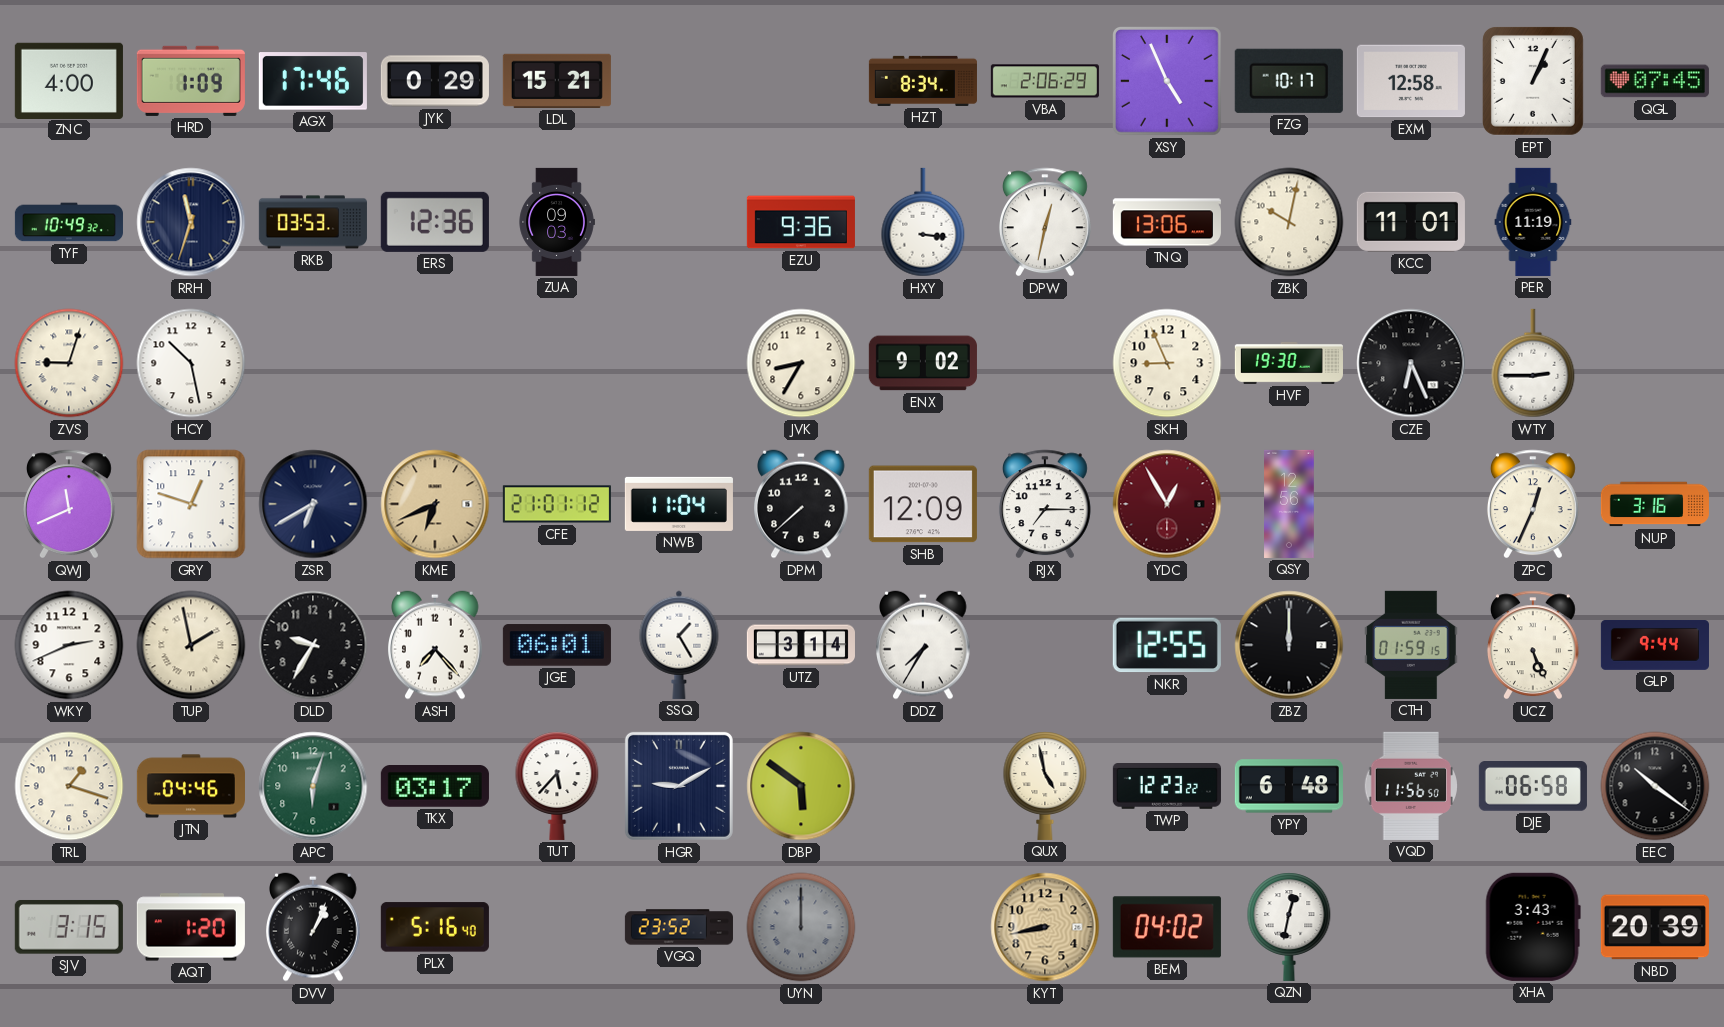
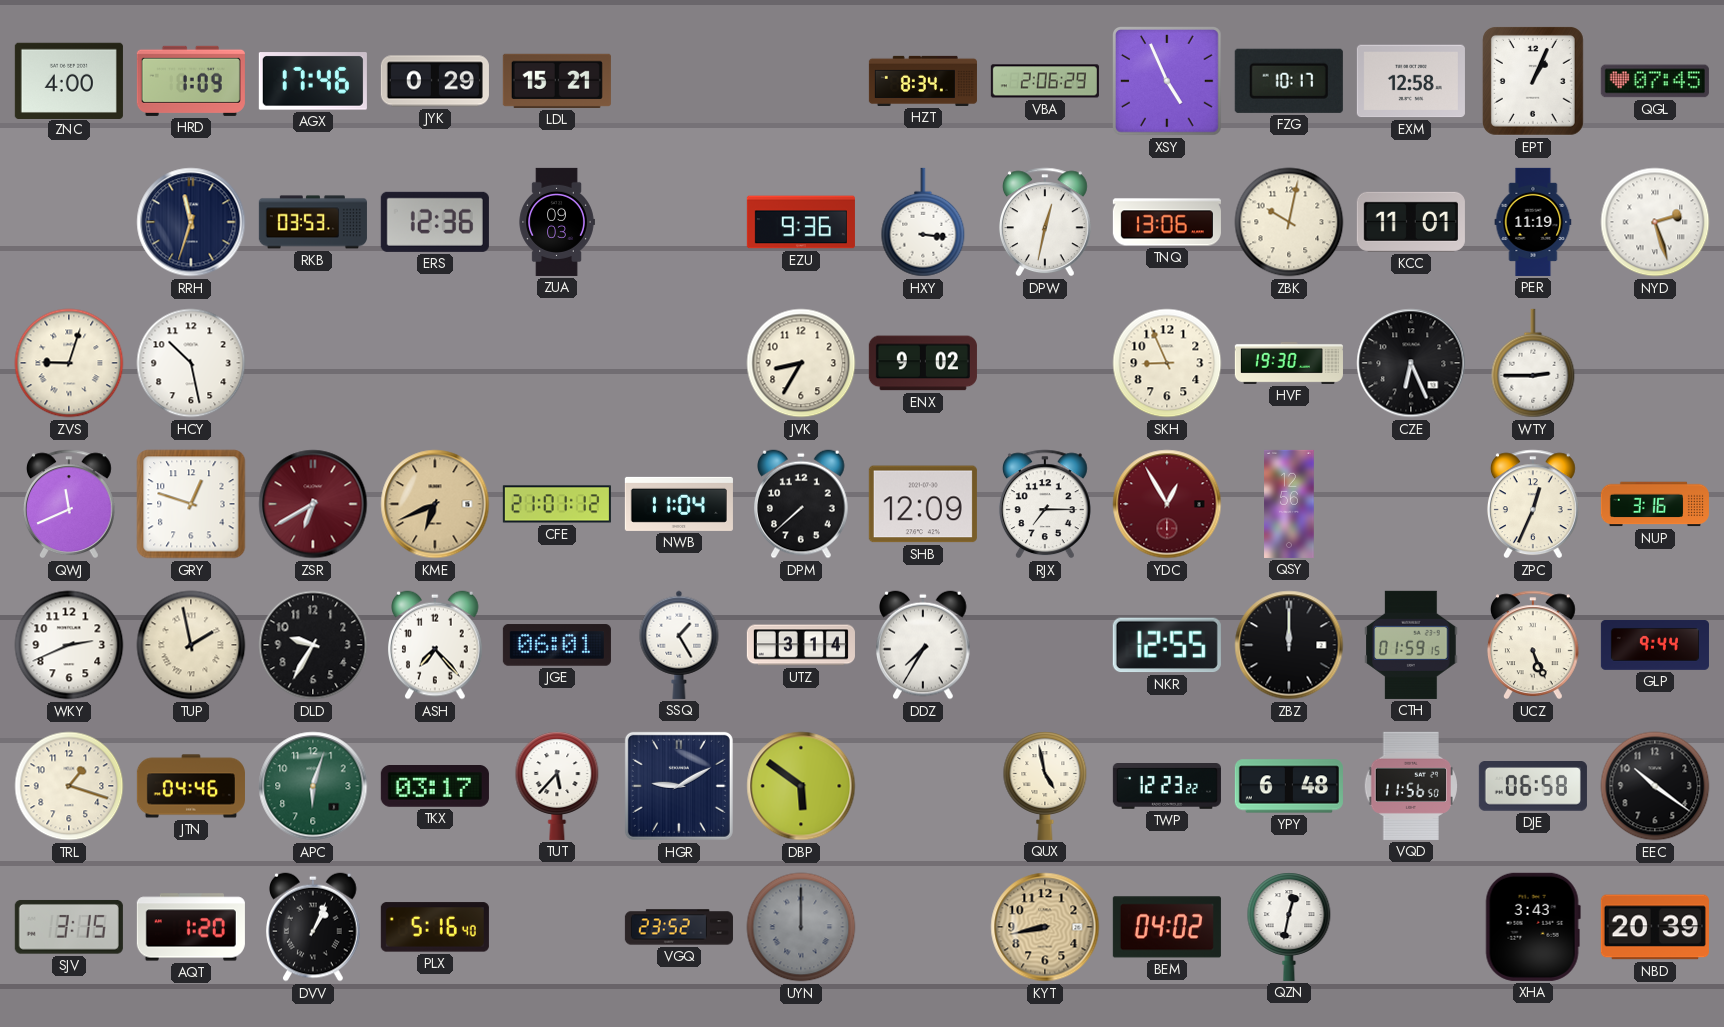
TYF: 10:49 -> none
NYD: none -> 2:27
ZSR dial: navy -> burgundy
